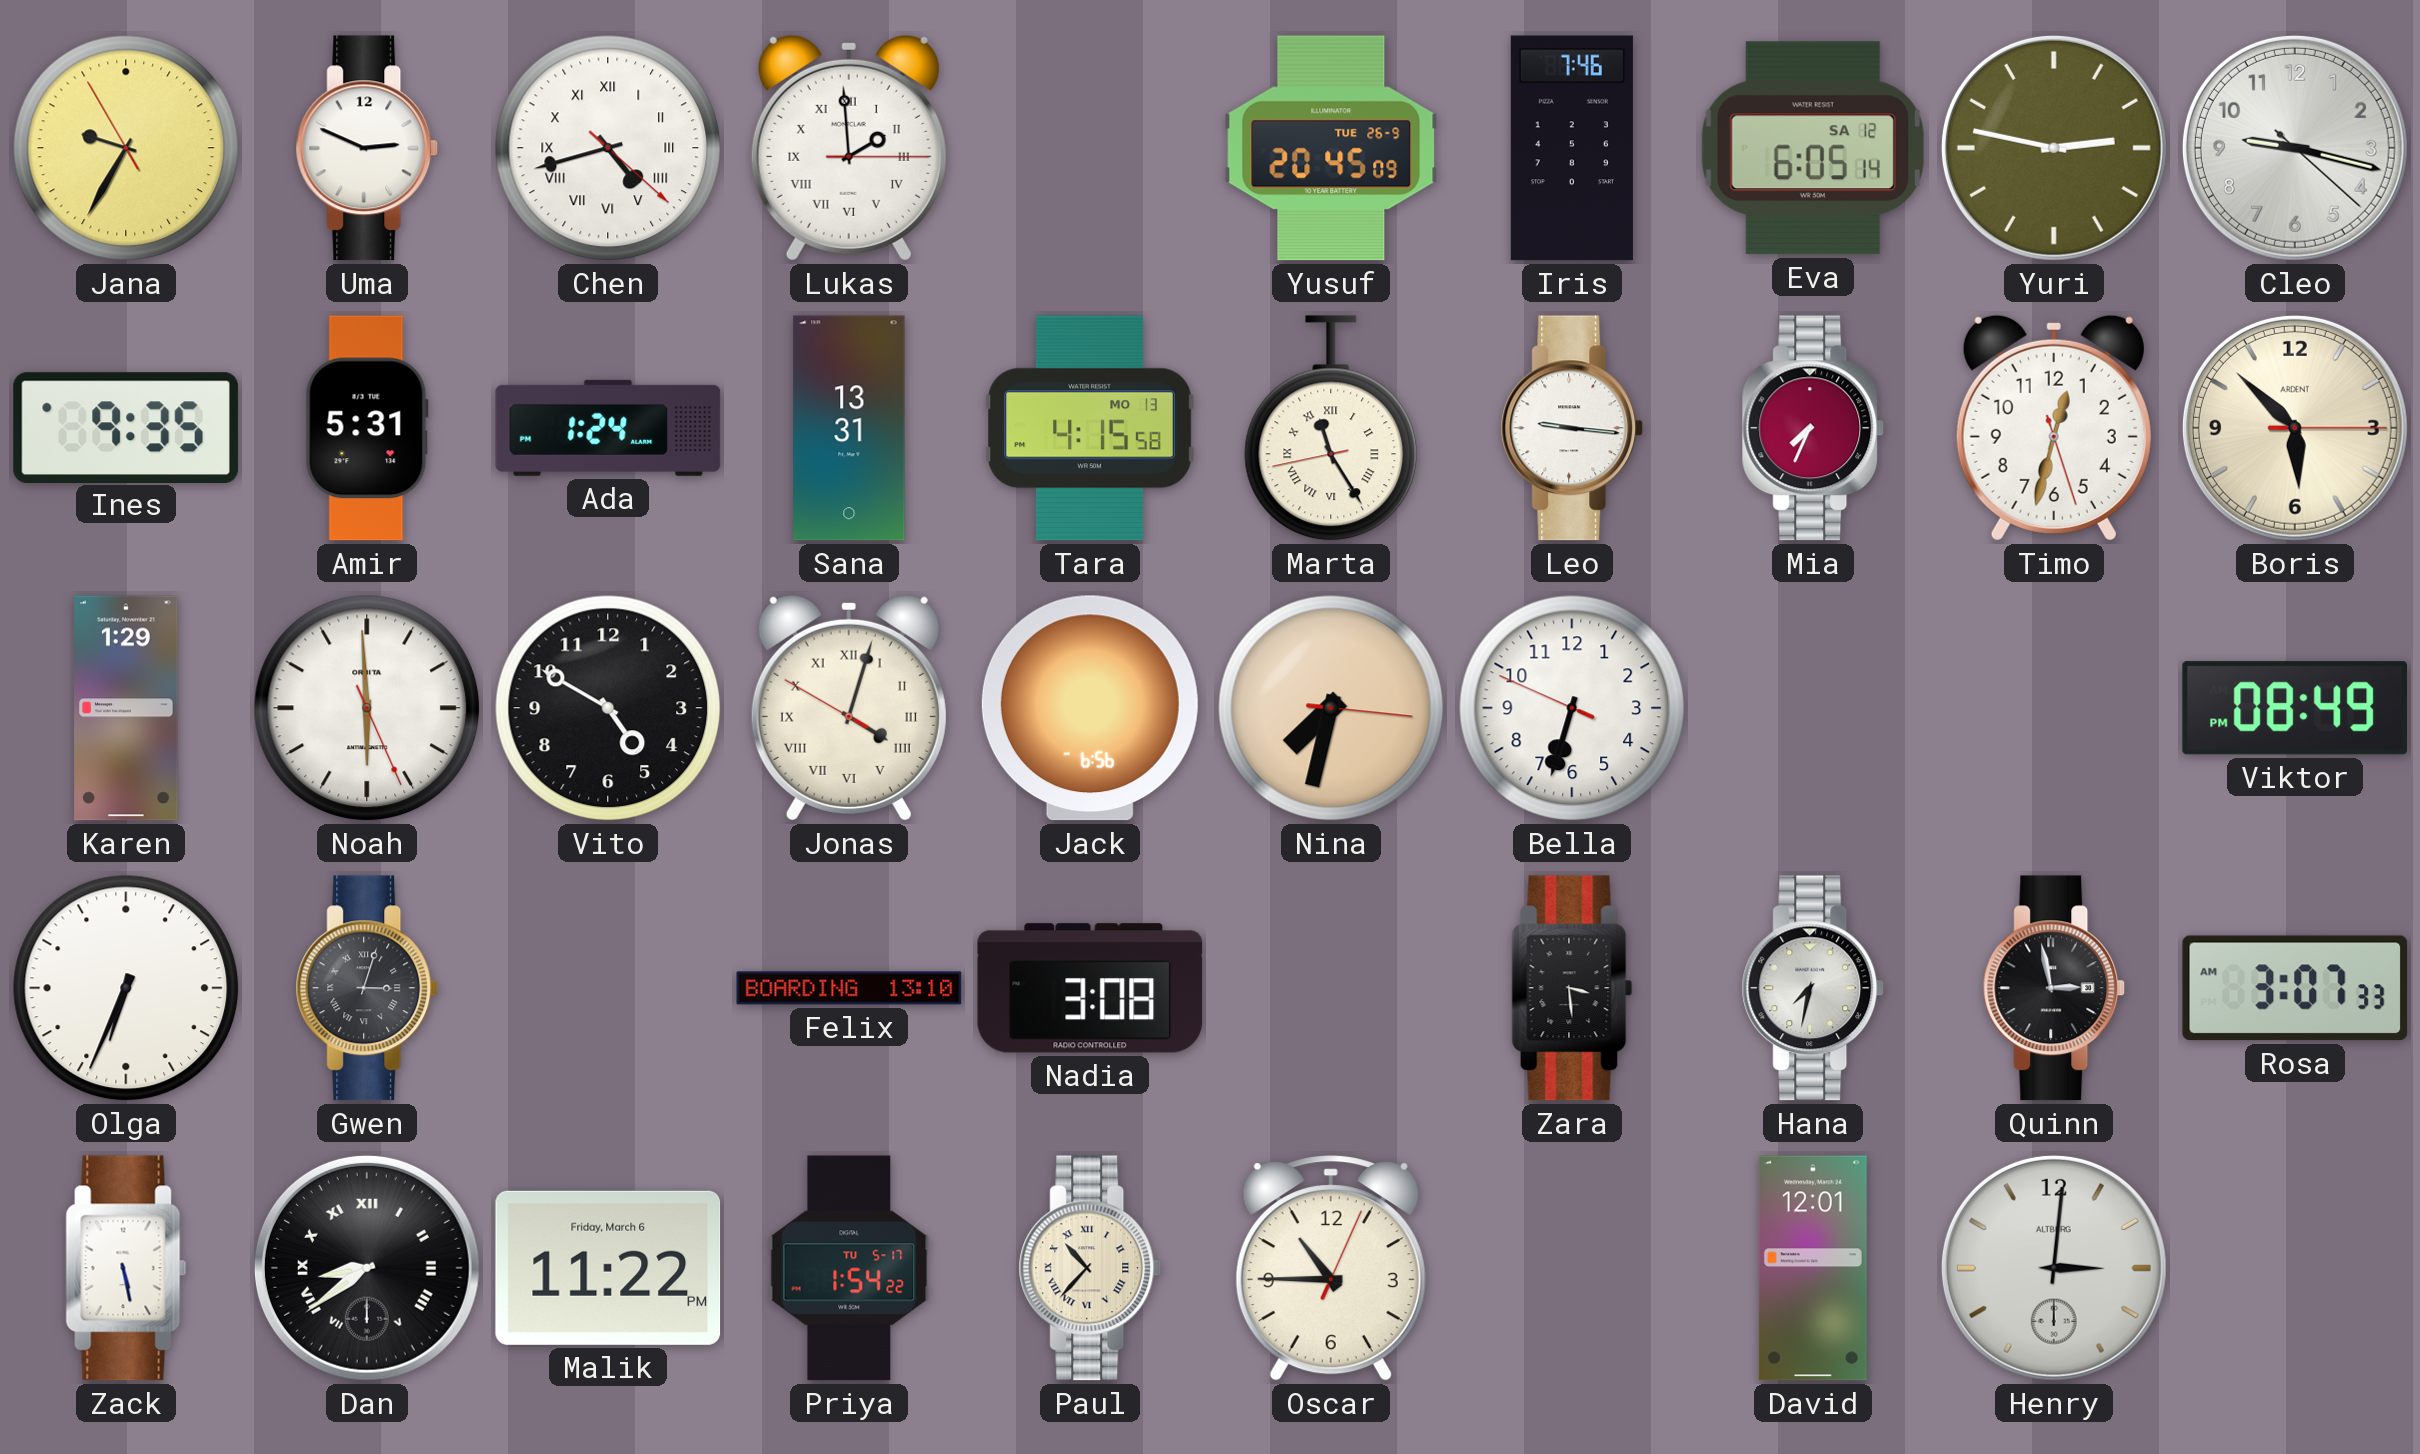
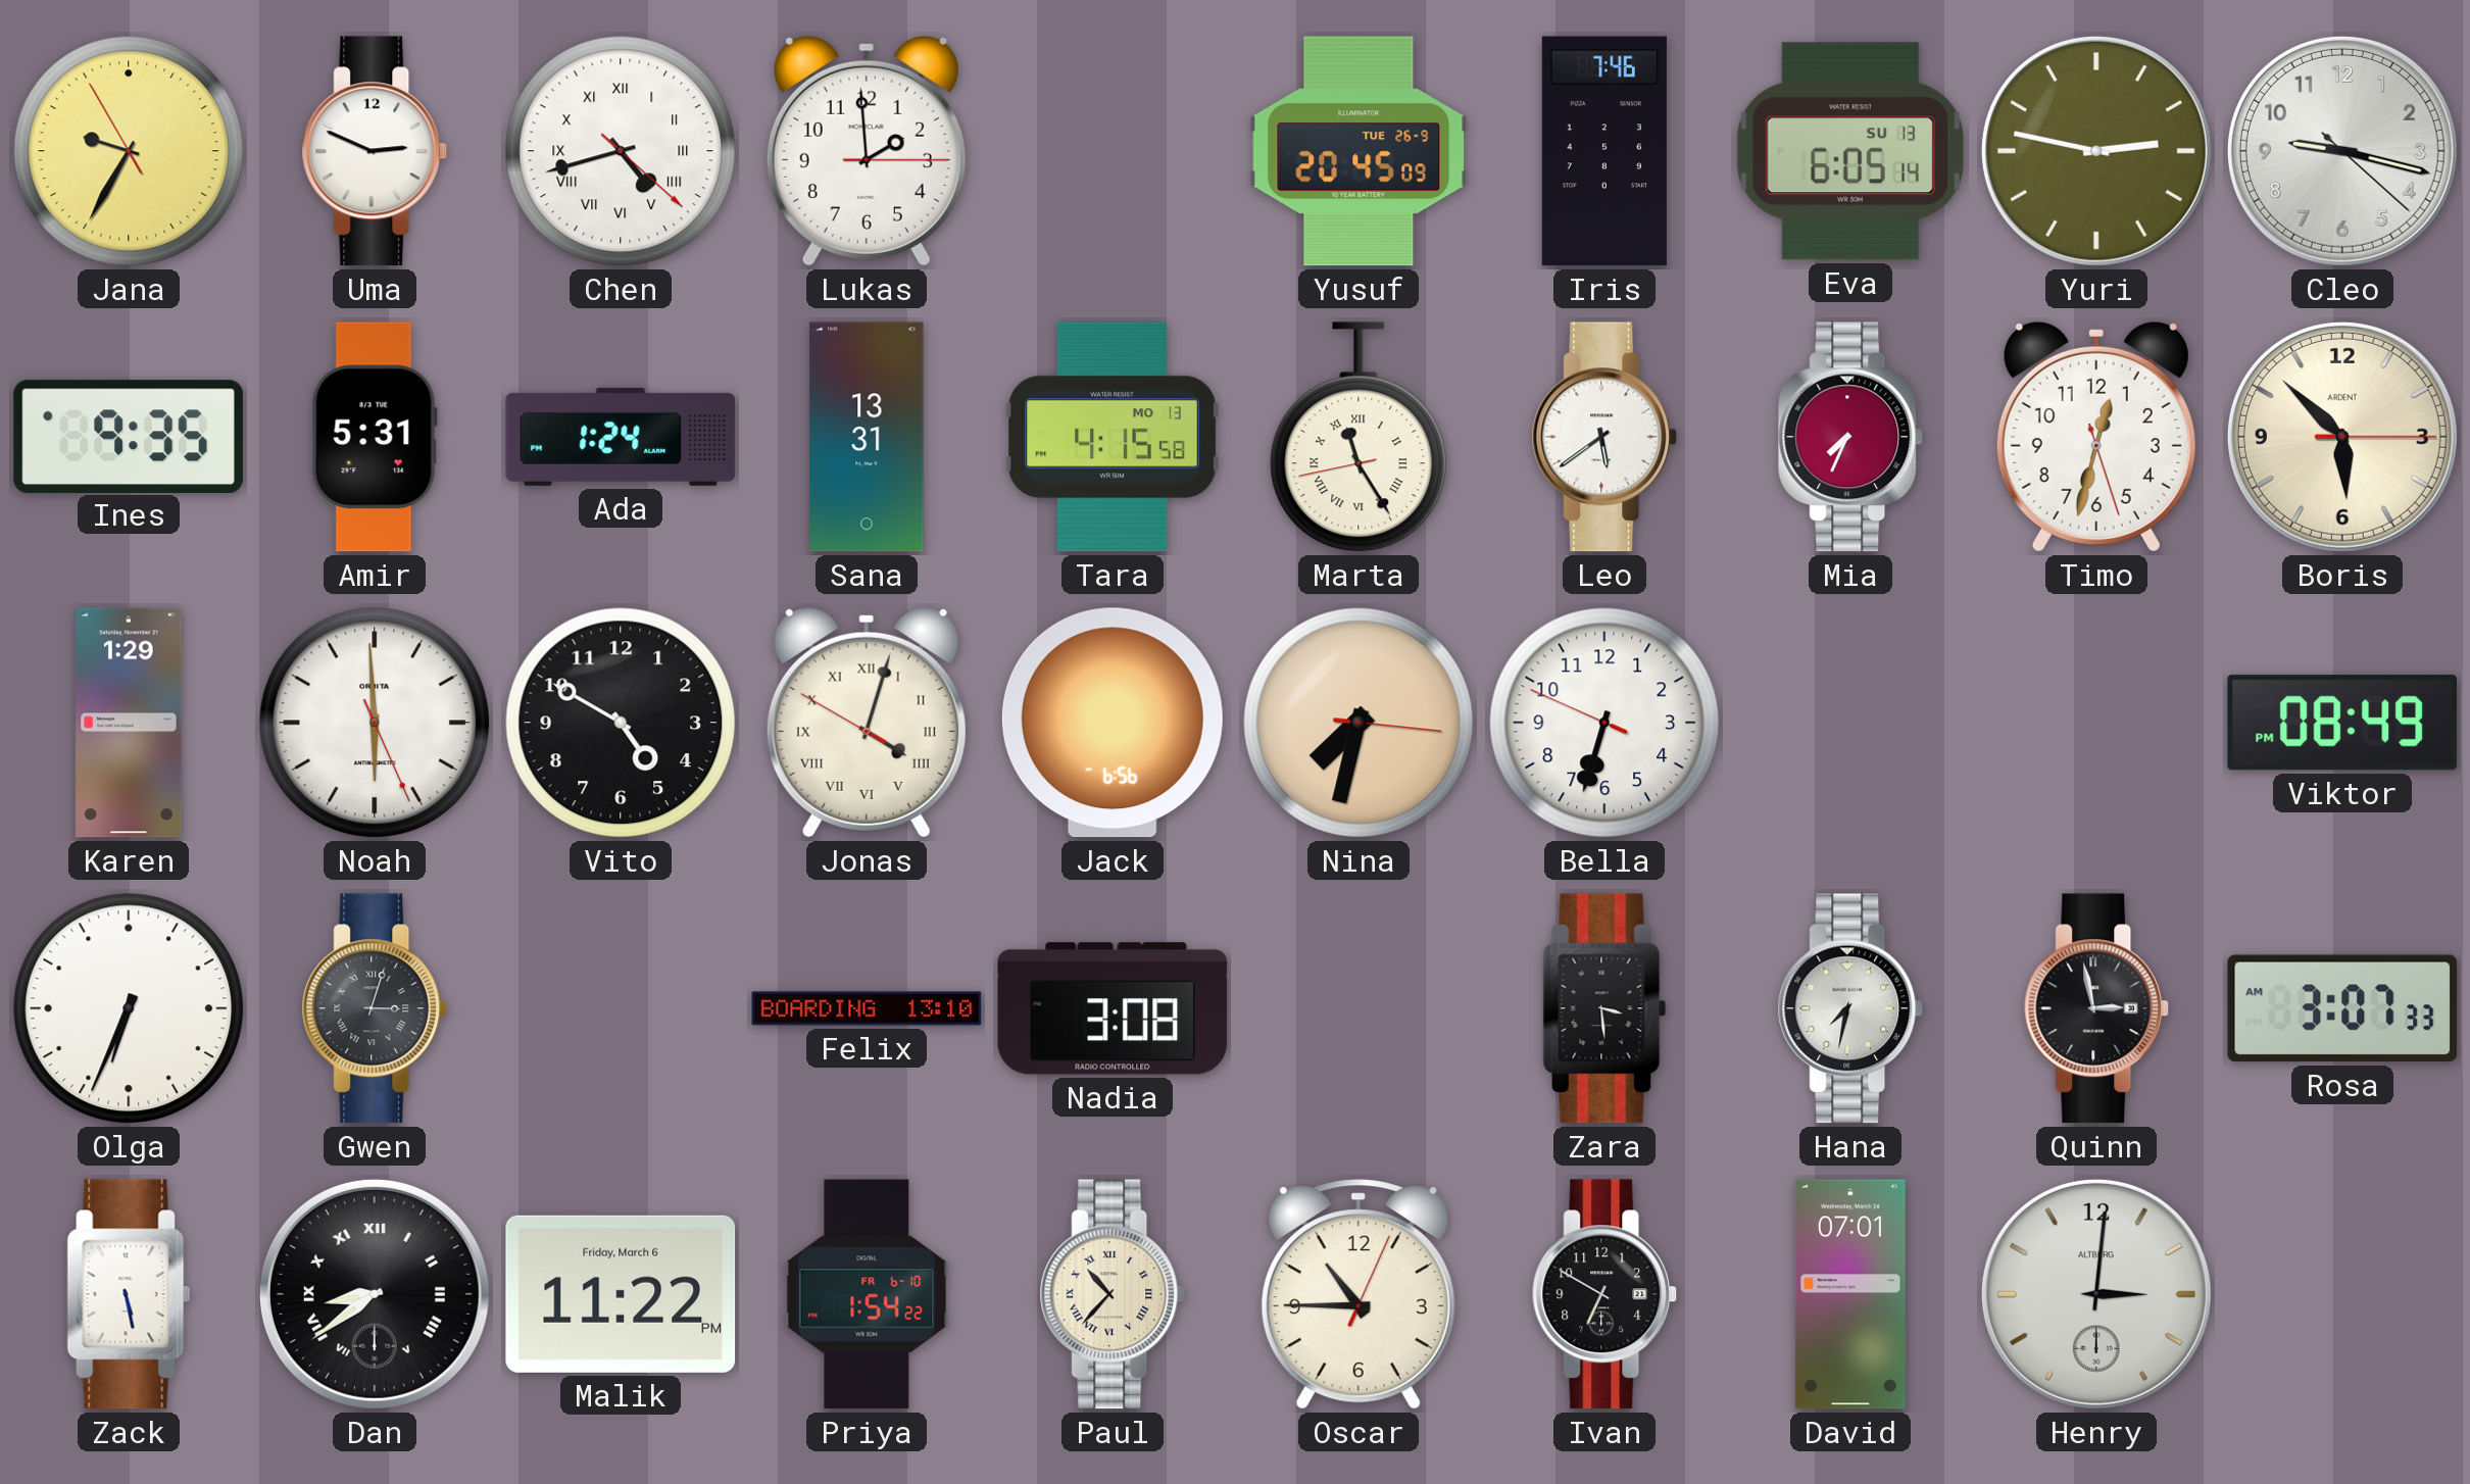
Lukas numerals: Roman -> Arabic
Eva date: SA 12 -> SU 13
Leo: 9:16 -> 5:39
Priya date: TU 5-17 -> FR 6-10
Ivan: none -> 6:50
David: 12:01 -> 07:01
